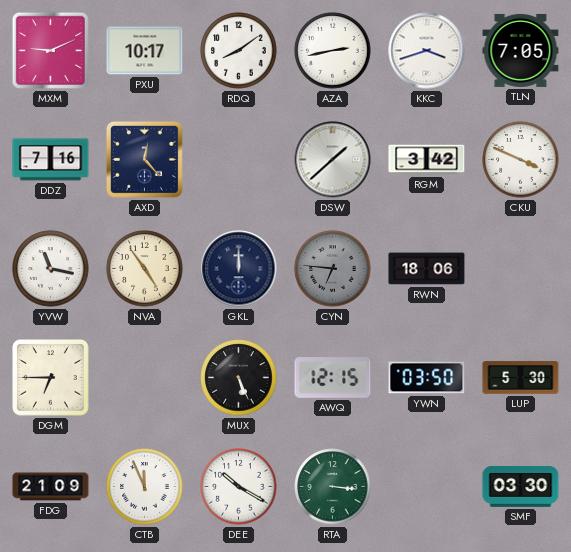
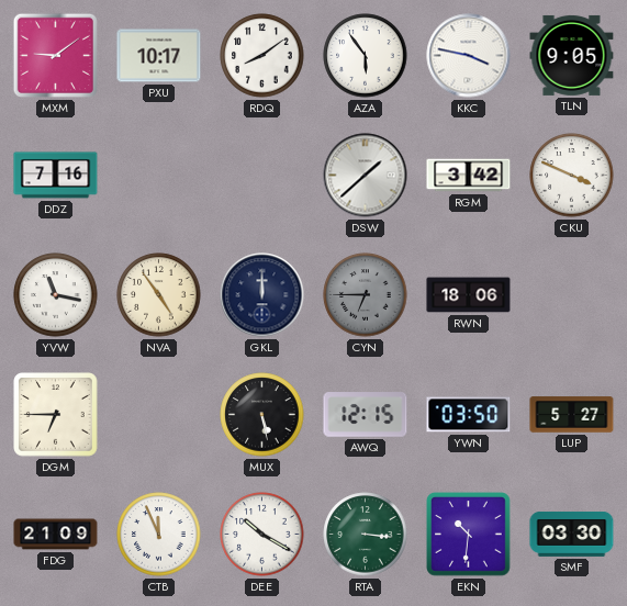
MXM: 9:11 -> 9:09
AZA: 2:43 -> 5:54
KKC: 3:42 -> 3:47
TLN: 7:05 -> 9:05
AXD: 12:23 -> none
CYN: 6:46 -> 6:45
MUX: 5:26 -> 5:28
LUP: 5:30 -> 5:27
EKN: none -> 10:31
